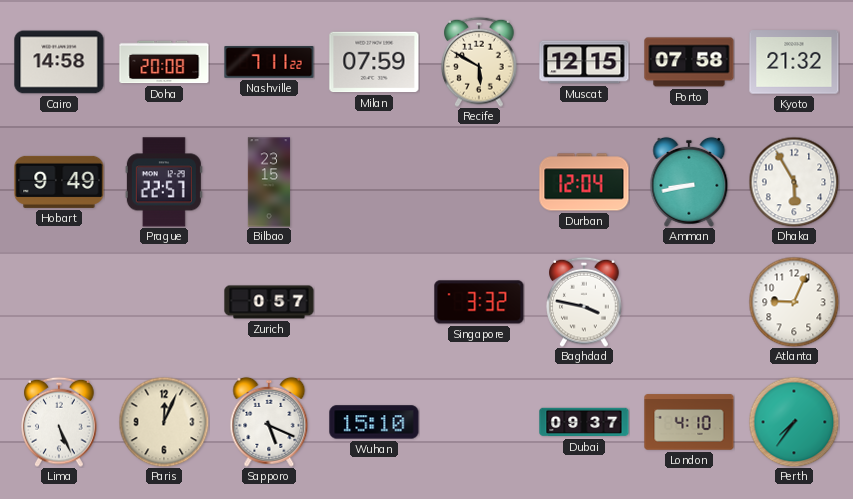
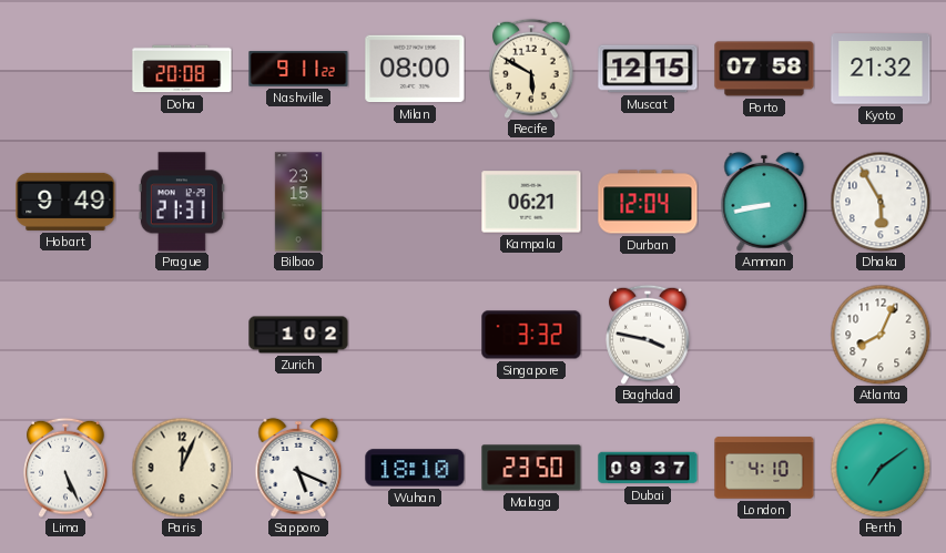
Cairo: 14:58 -> none
Nashville: 7:11 -> 9:11
Milan: 07:59 -> 08:00
Prague: 22:57 -> 21:31
Kampala: none -> 06:21
Zurich: 0:57 -> 1:02
Atlanta: 9:04 -> 8:04
Wuhan: 15:10 -> 18:10
Malaga: none -> 23:50
Perth: 7:36 -> 7:09
